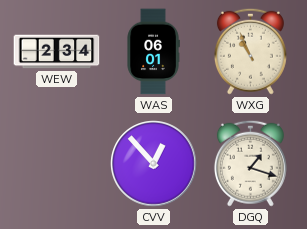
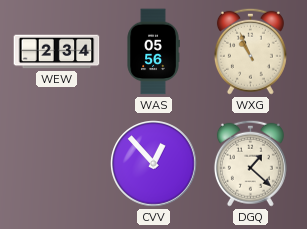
WAS: 06:01 -> 05:56
DGQ: 1:18 -> 1:22
